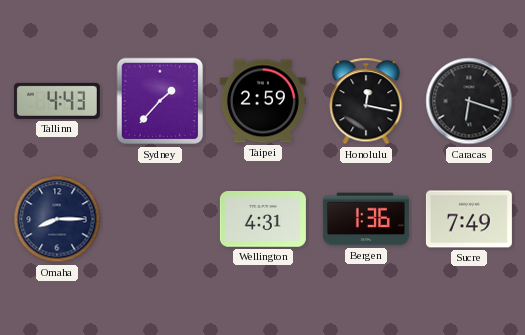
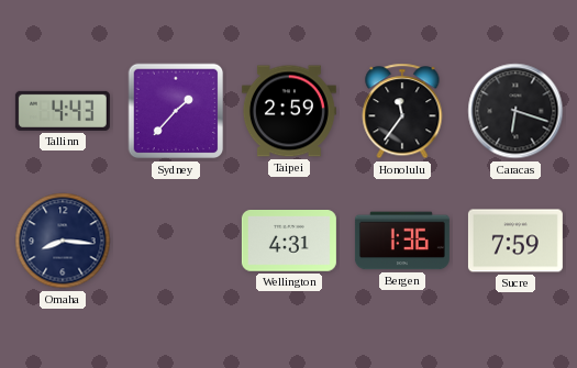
Honolulu: 12:17 -> 11:36
Omaha: 8:15 -> 8:16
Sucre: 7:49 -> 7:59
